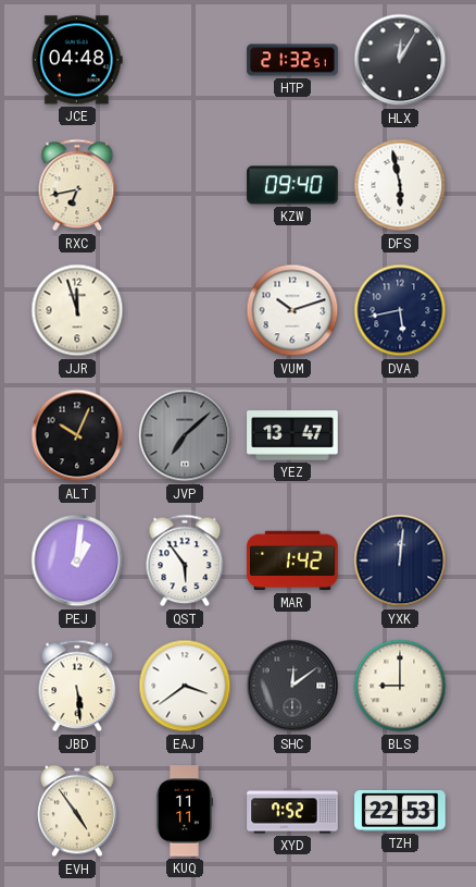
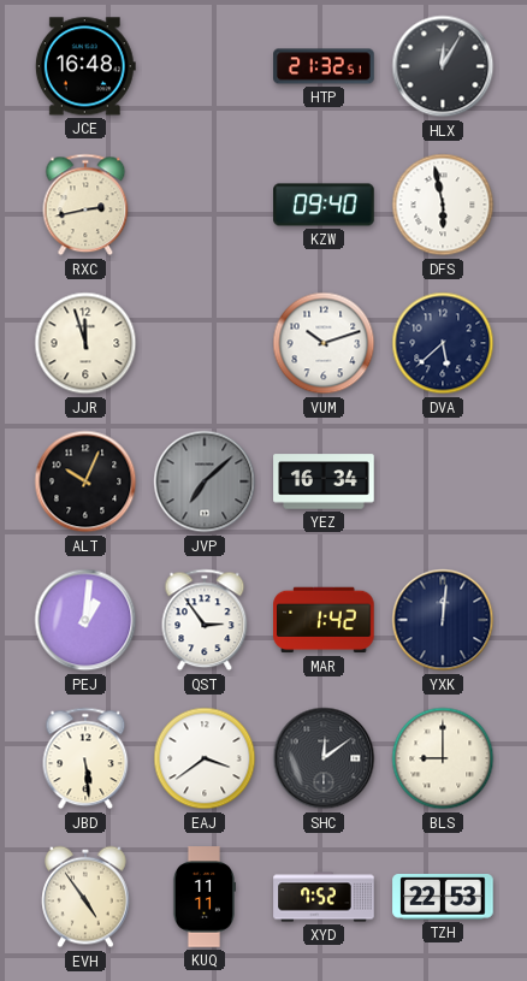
JCE: 04:48 -> 16:48
RXC: 6:43 -> 2:43
DVA: 5:43 -> 5:38
YEZ: 13:47 -> 16:34
QST: 5:54 -> 2:54
